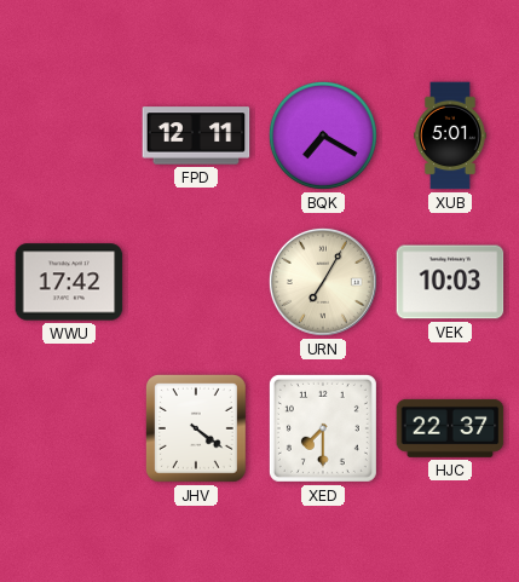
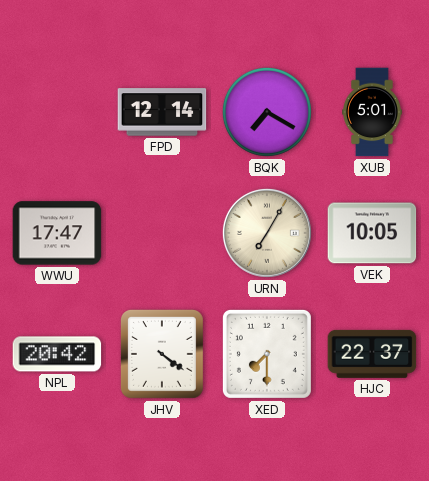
FPD: 12:11 -> 12:14
WWU: 17:42 -> 17:47
VEK: 10:03 -> 10:05
NPL: none -> 20:42
